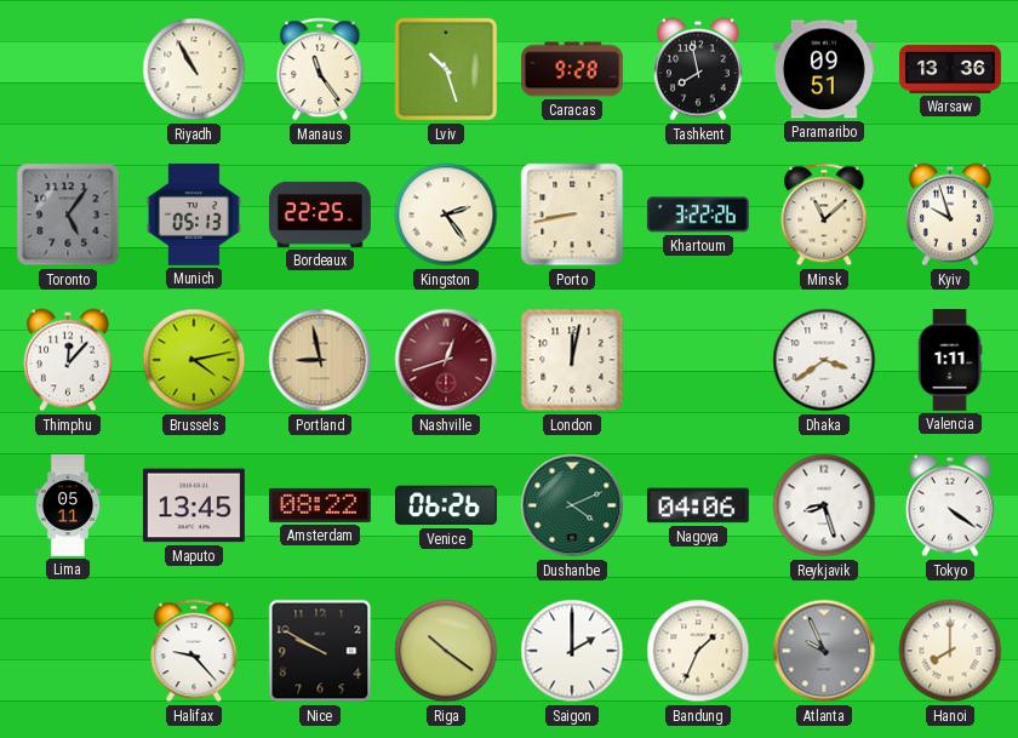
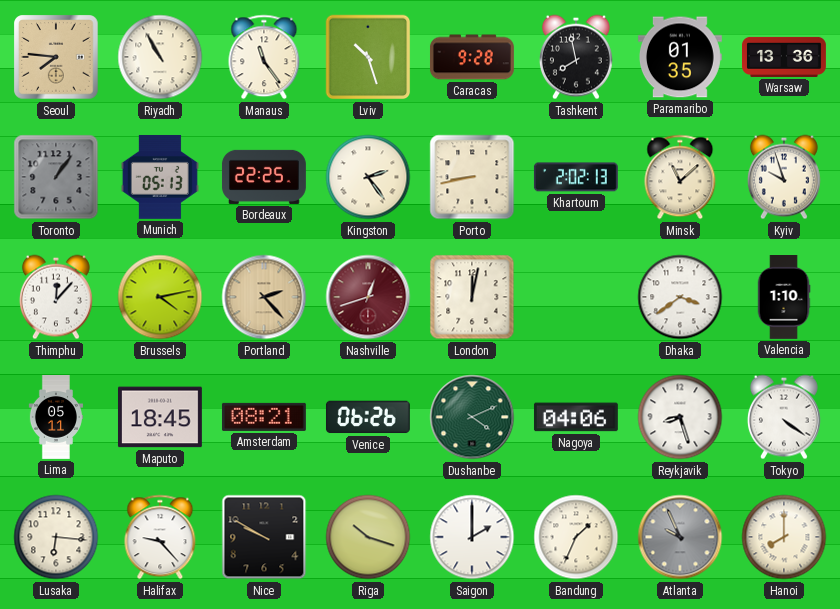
Seoul: none -> 7:46
Paramaribo: 09:51 -> 01:35
Toronto: 5:06 -> 1:06
Khartoum: 3:22 -> 2:02
Portland: 8:58 -> 2:23
Valencia: 1:11 -> 1:10
Maputo: 13:45 -> 18:45
Amsterdam: 08:22 -> 08:21
Lusaka: none -> 6:16
Riga: 10:21 -> 10:18
